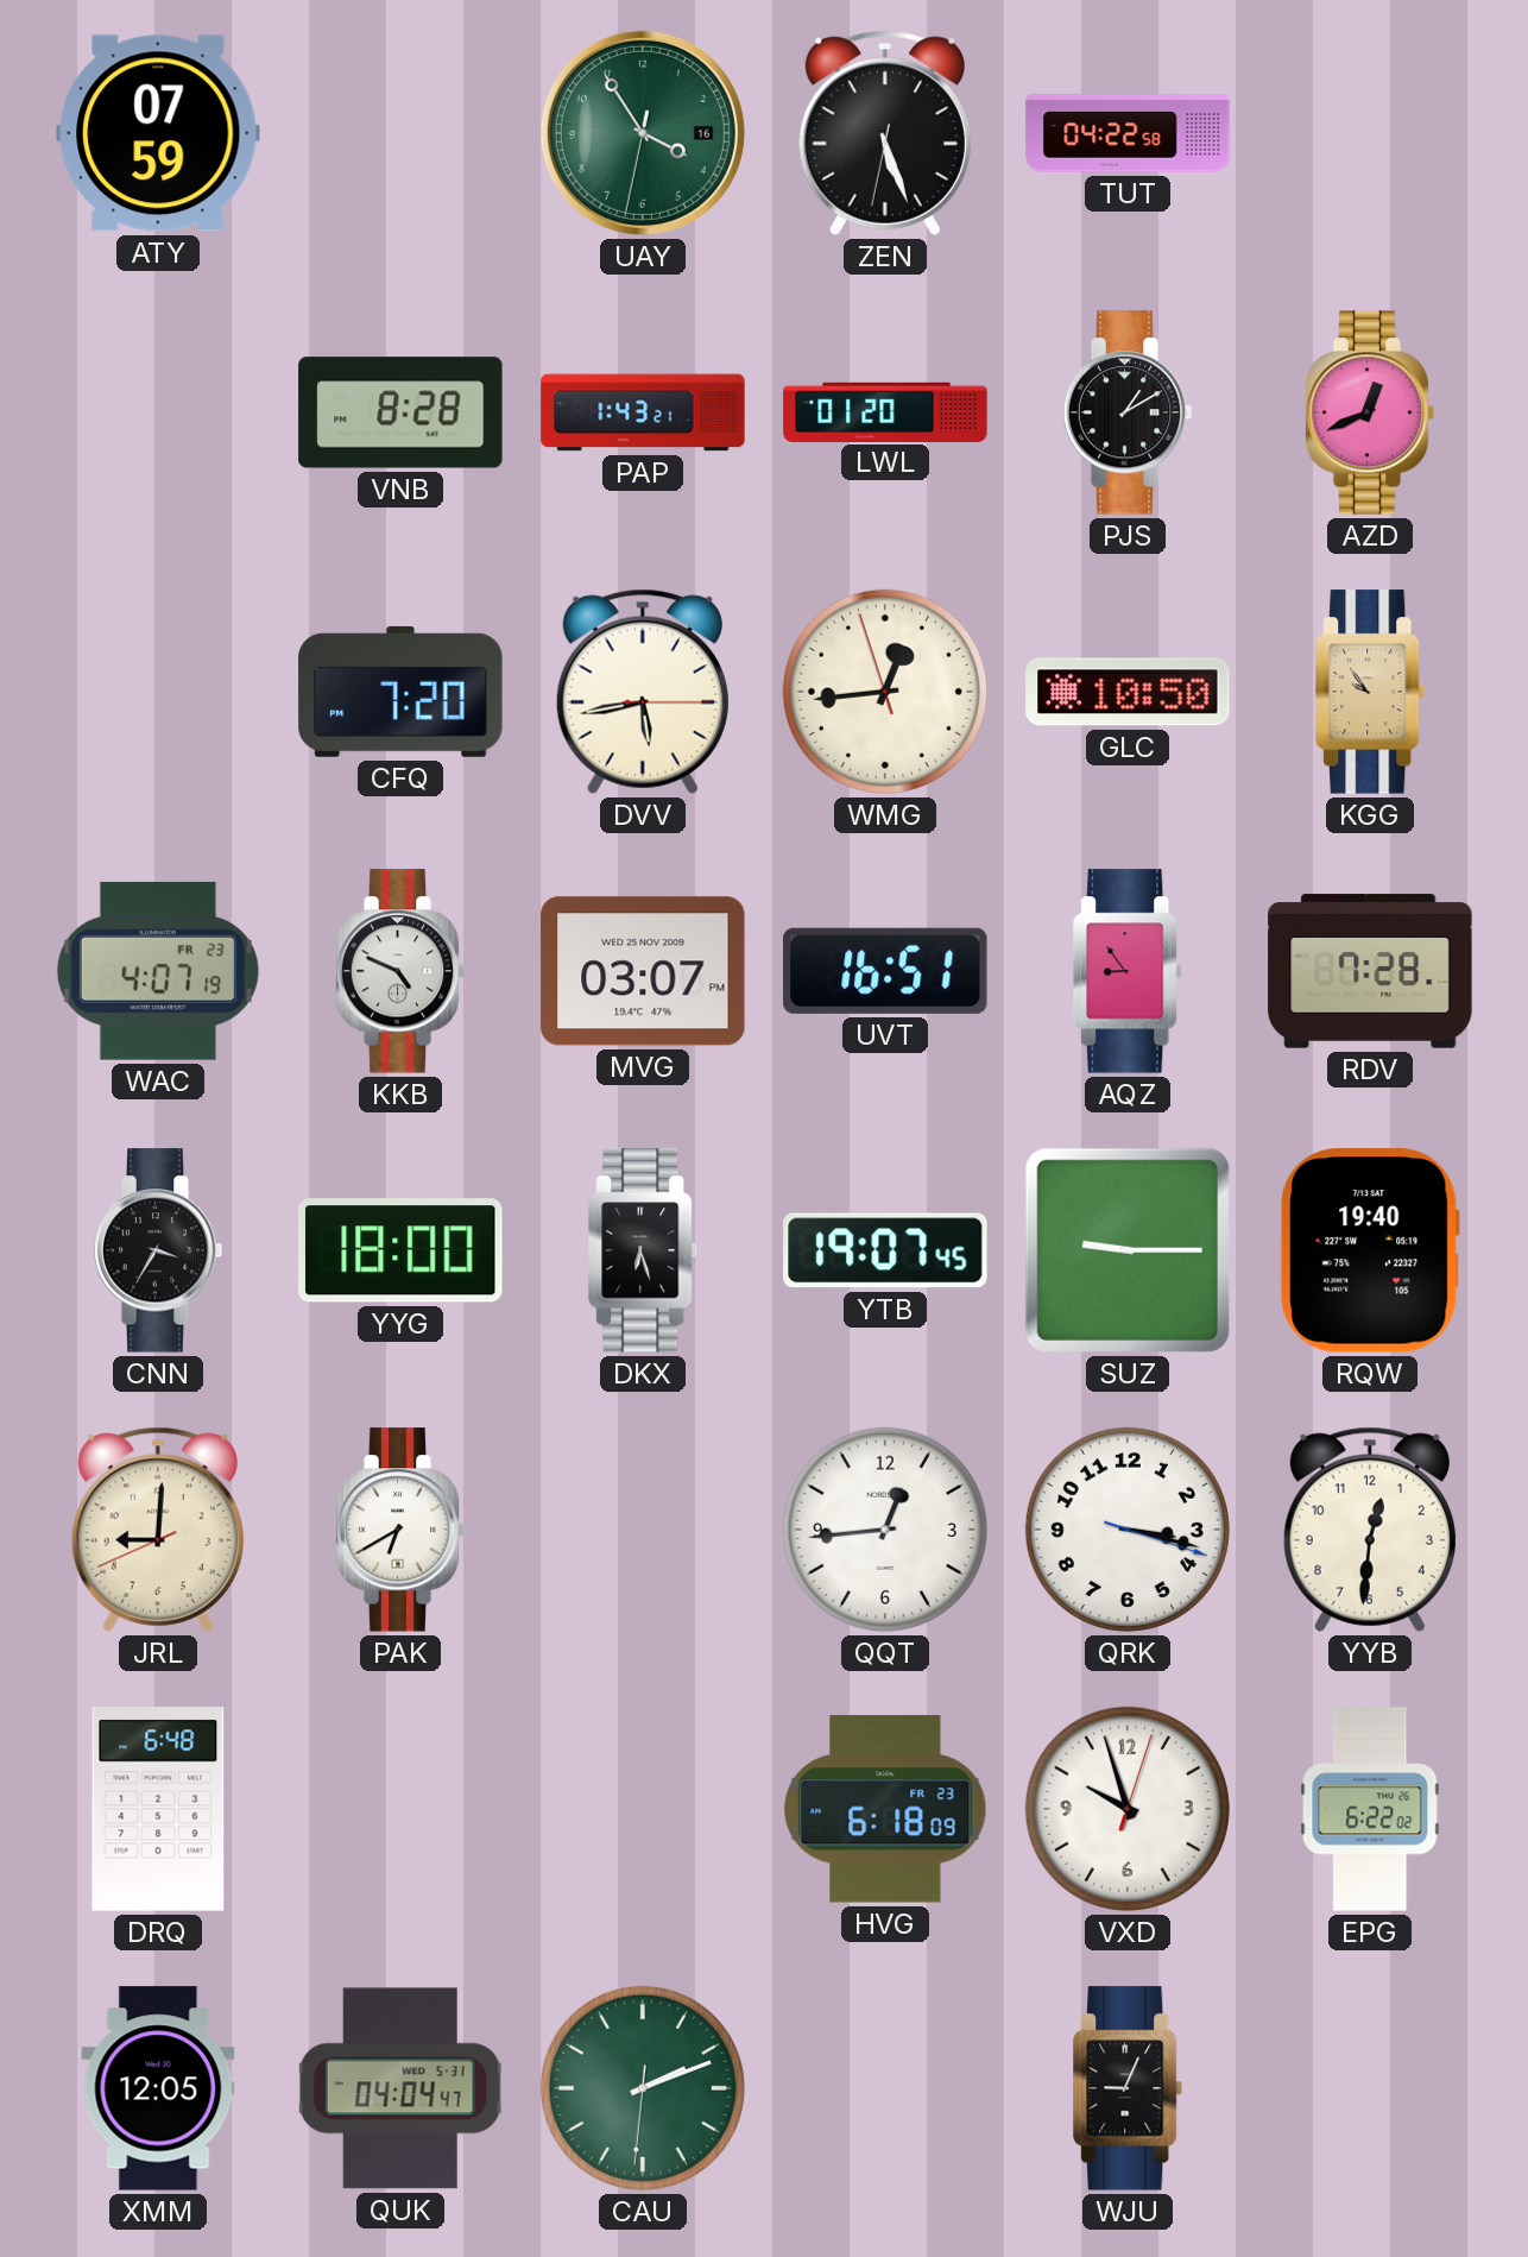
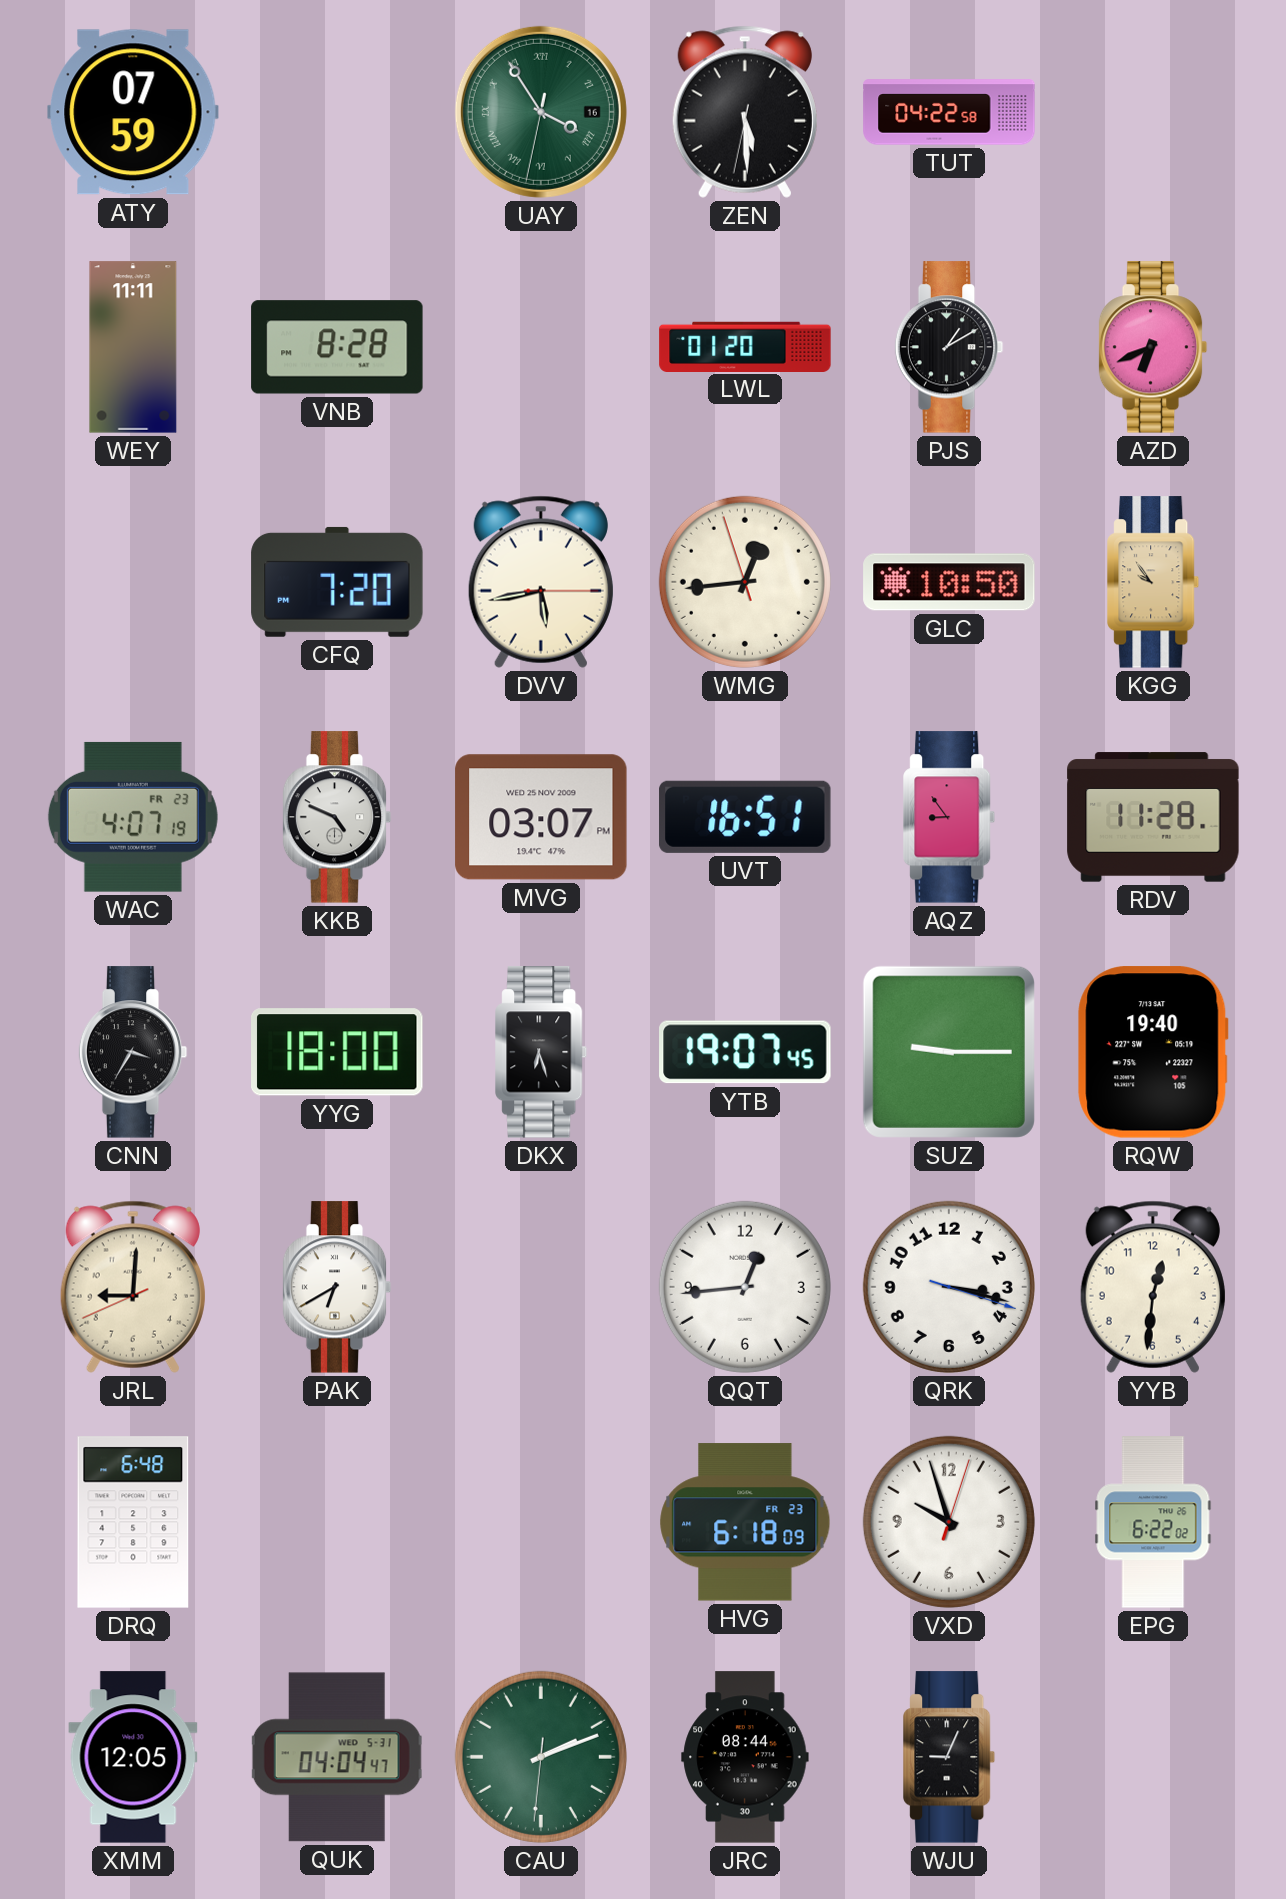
UAY numerals: Arabic -> Roman
ZEN: 5:26 -> 5:29
WEY: none -> 11:11
PAP: 1:43 -> none
AZD: 12:41 -> 6:41
RDV: 7:28 -> 11:28
JRC: none -> 08:44
